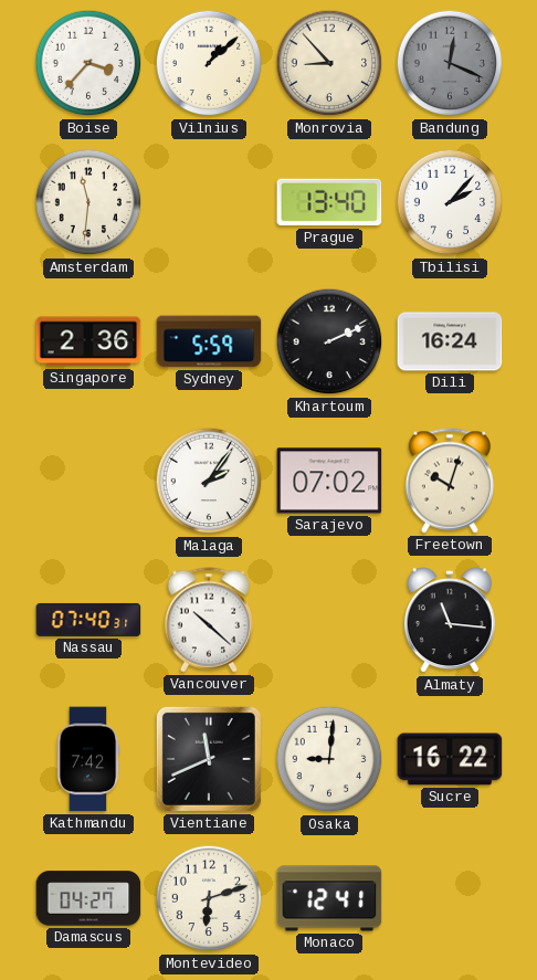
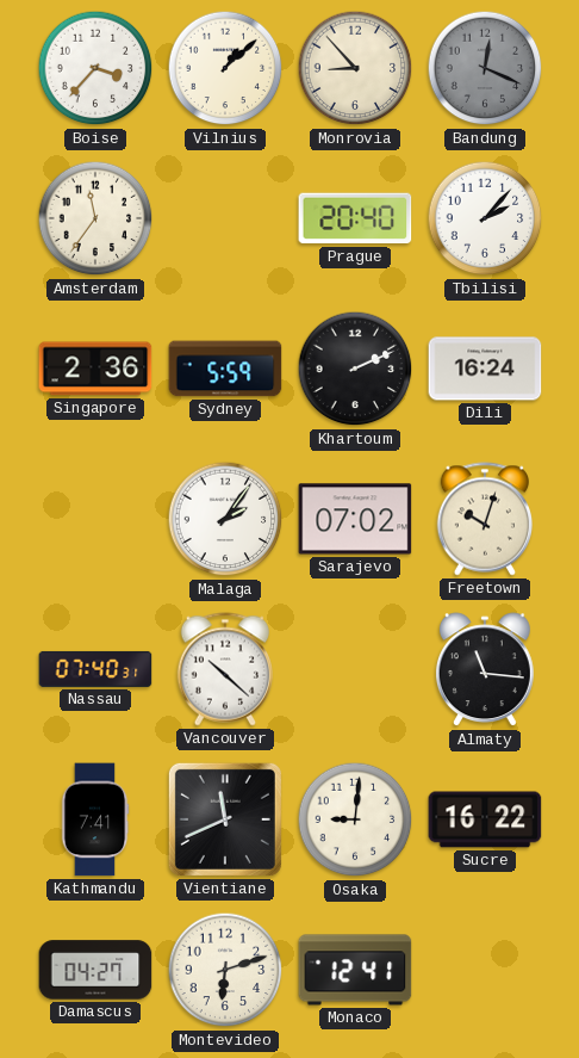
Amsterdam: 11:31 -> 11:36
Prague: 13:40 -> 20:40
Kathmandu: 7:42 -> 7:41
